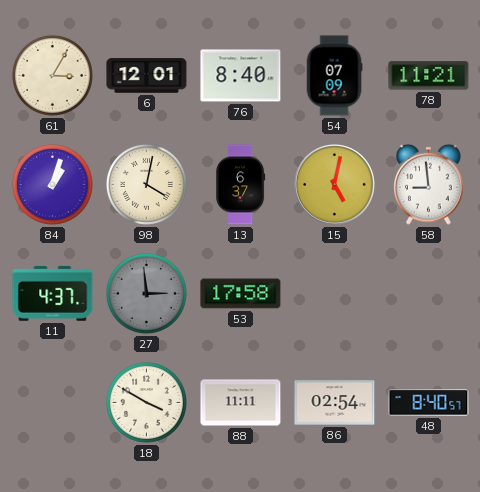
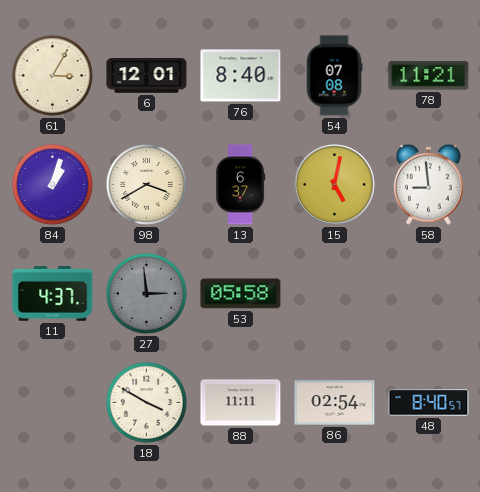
54: 07:09 -> 07:08
98: 4:02 -> 3:40
53: 17:58 -> 05:58
